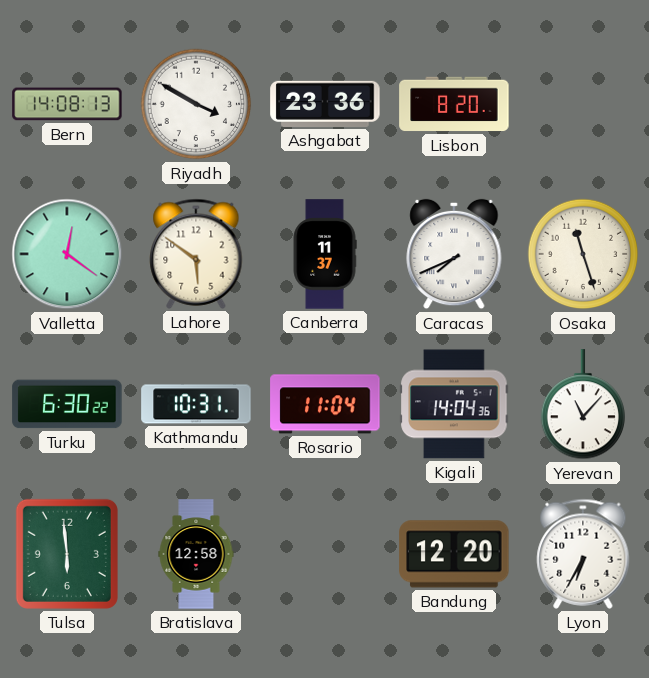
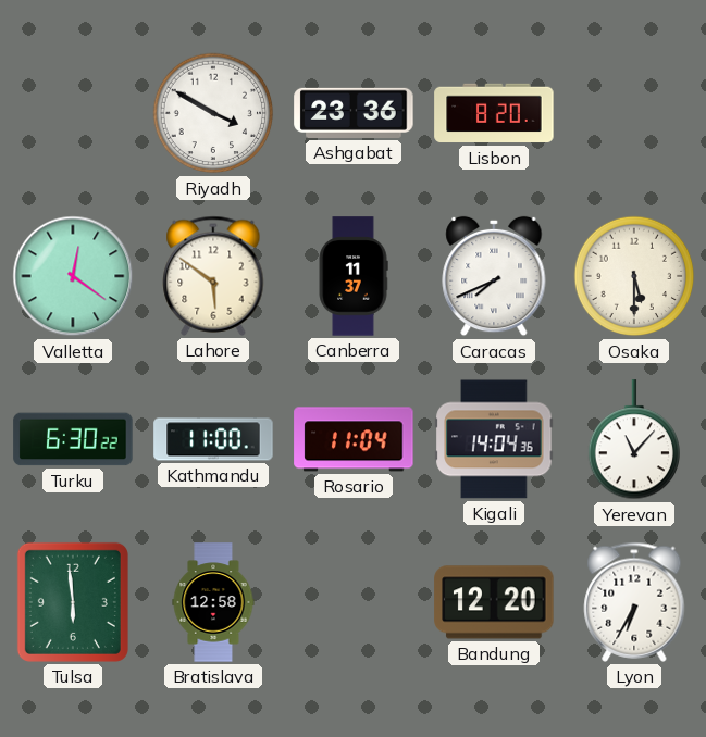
Bern: 14:08 -> none
Osaka: 11:27 -> 5:30
Kathmandu: 10:31 -> 11:00
